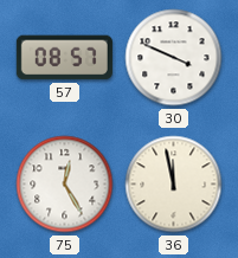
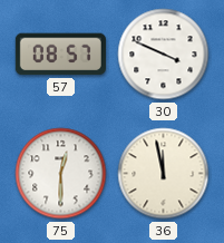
75: 12:25 -> 12:30
